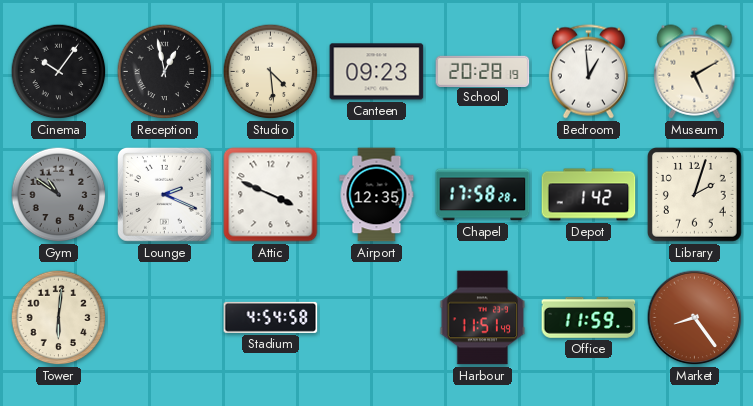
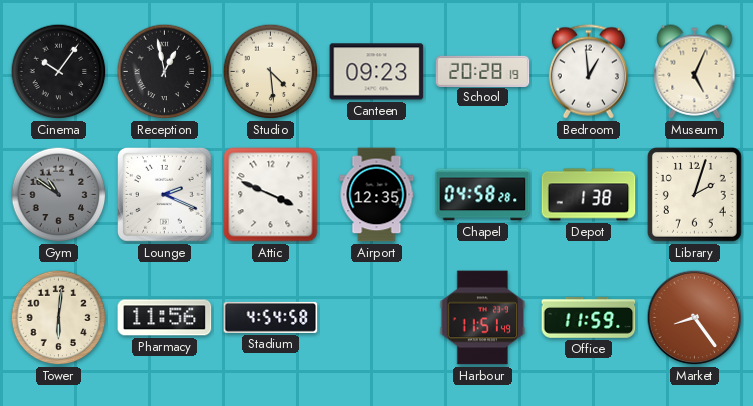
Museum: 5:10 -> 5:04
Chapel: 17:58 -> 04:58
Depot: 1:42 -> 1:38
Pharmacy: none -> 11:56
